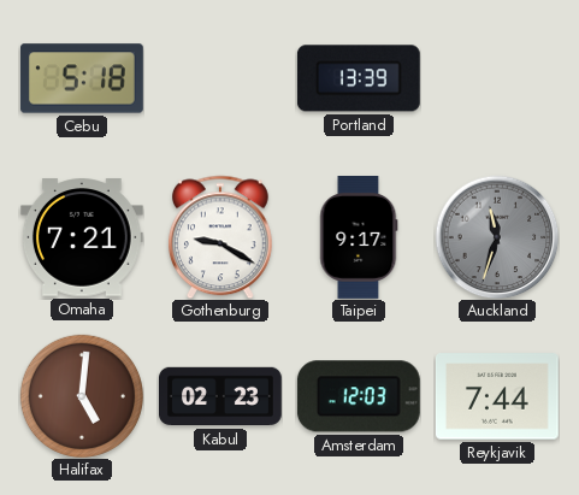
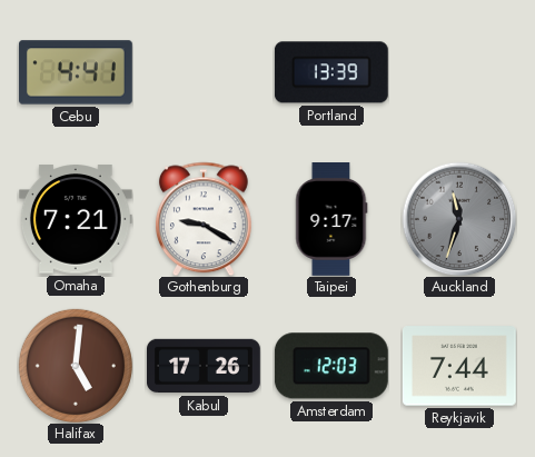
Cebu: 5:18 -> 4:41
Kabul: 02:23 -> 17:26
